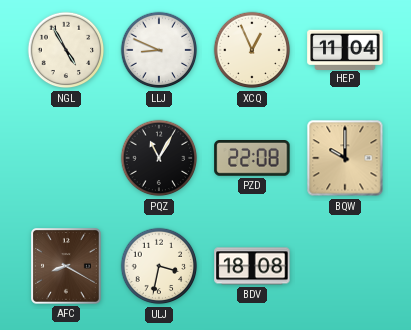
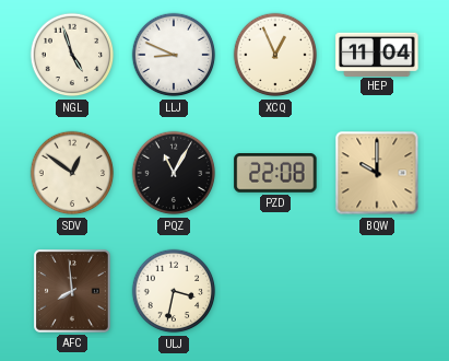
NGL: 4:55 -> 4:57
SDV: none -> 12:51
AFC: 8:20 -> 7:59
BDV: 18:08 -> none
